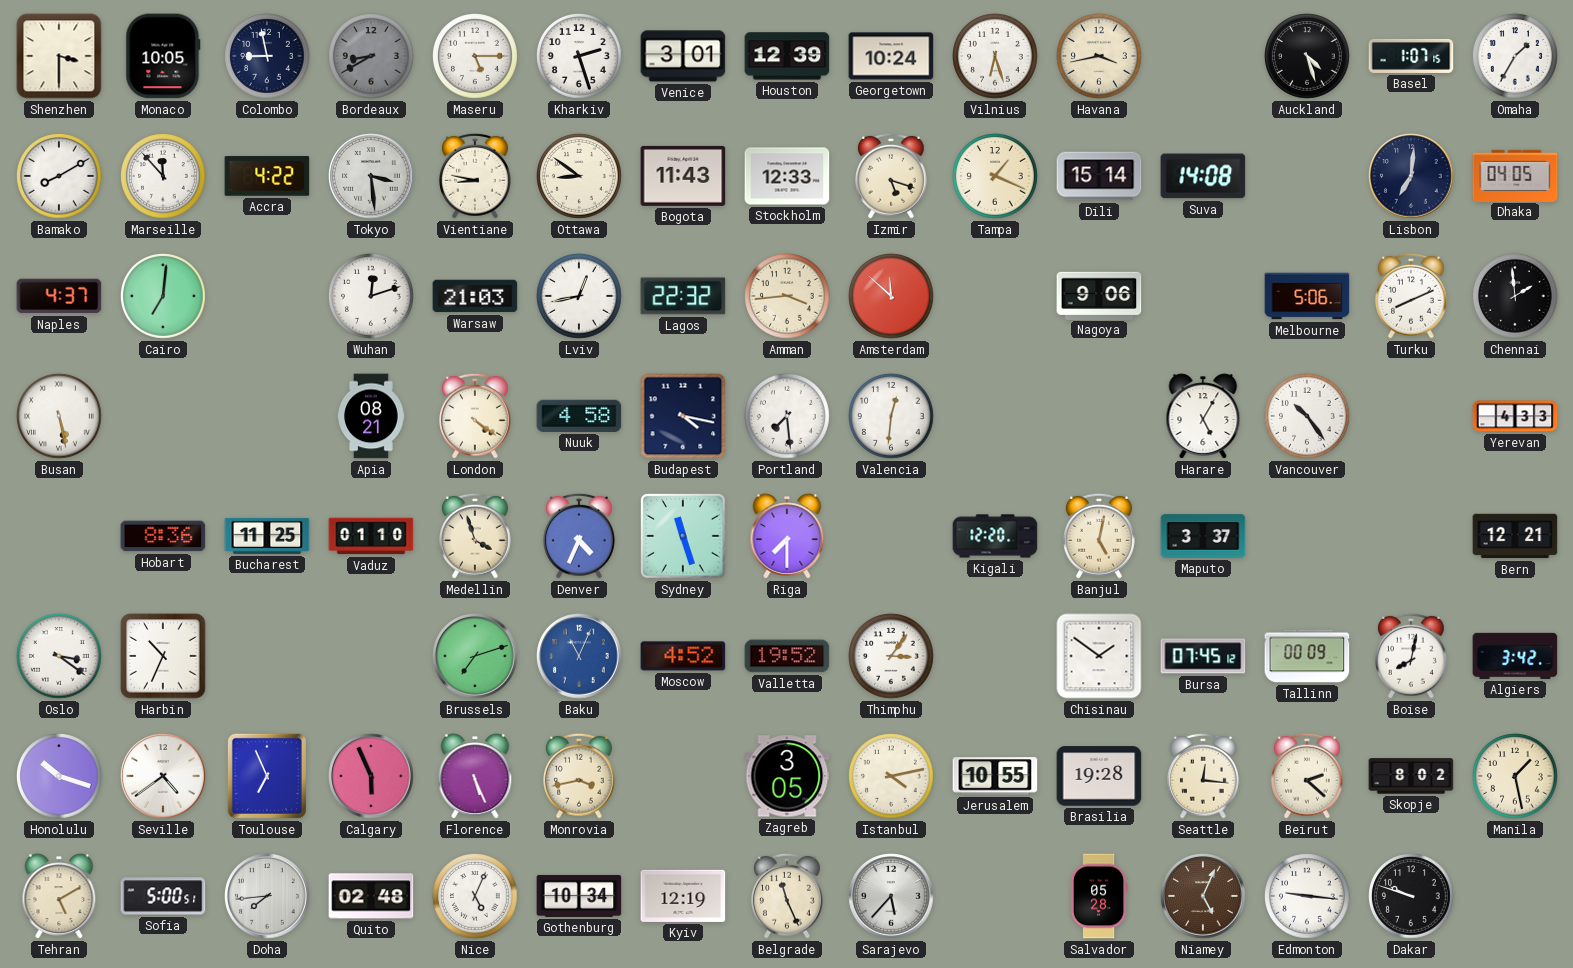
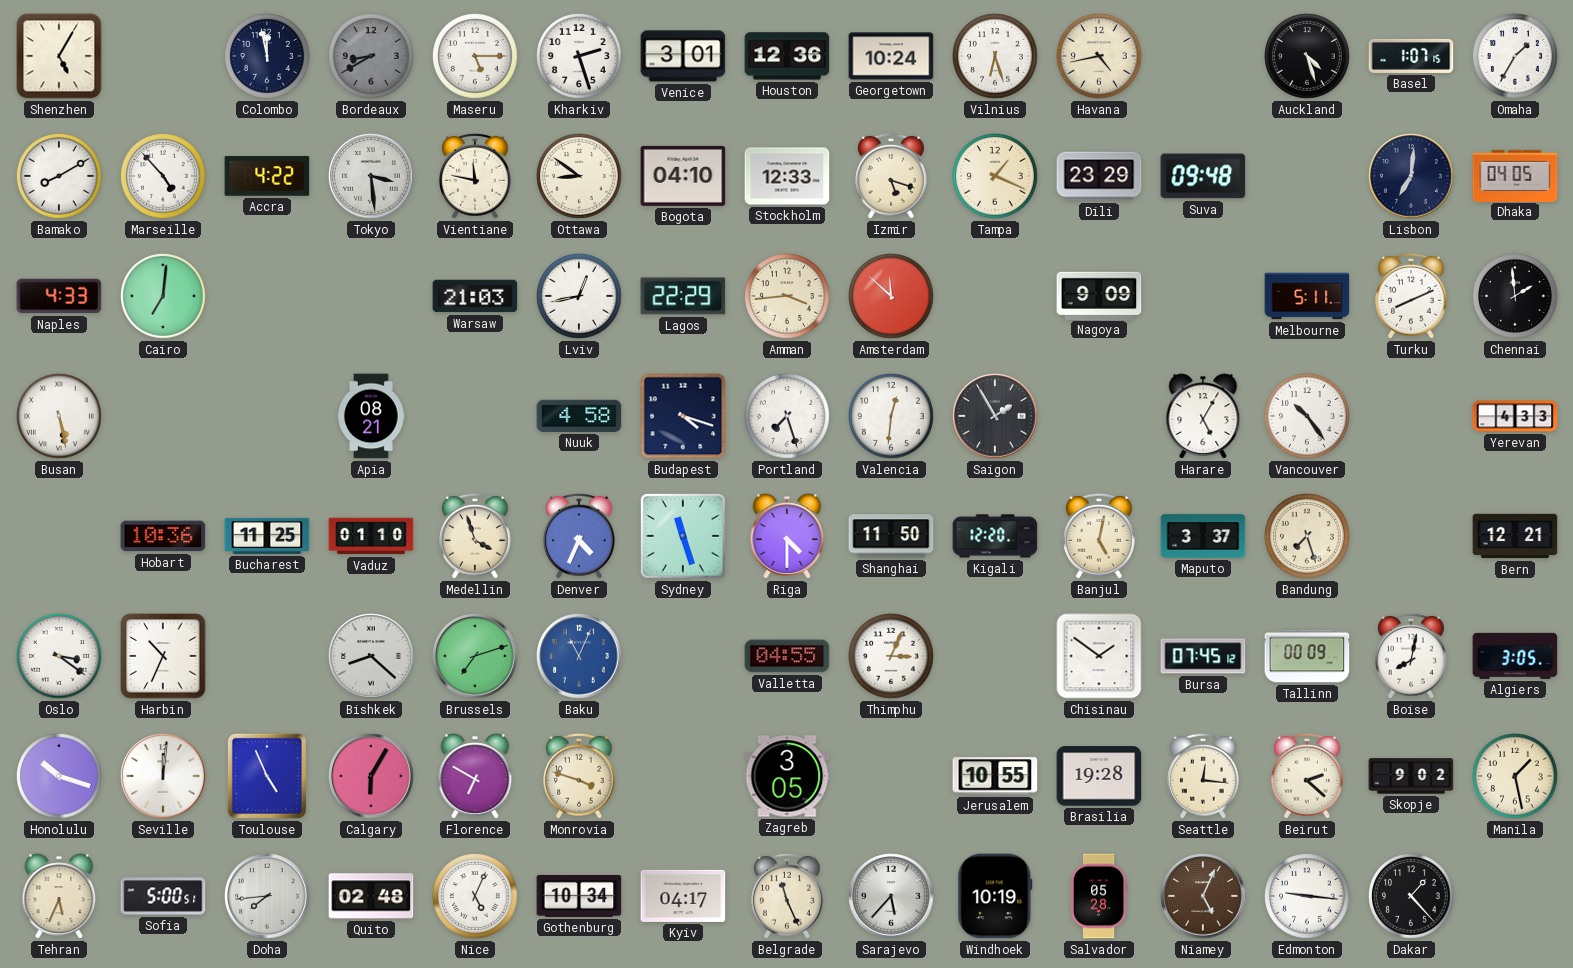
Shenzhen: 3:30 -> 5:05
Monaco: 10:05 -> none
Colombo: 8:58 -> 11:58
Houston: 12:39 -> 12:36
Havana: 3:43 -> 4:43
Marseille: 11:53 -> 4:53
Vientiane: 8:47 -> 11:47
Bogota: 11:43 -> 04:10
Dili: 15:14 -> 23:29
Suva: 14:08 -> 09:48
Naples: 4:37 -> 4:33
Wuhan: 12:12 -> none
Lagos: 22:32 -> 22:29
Nagoya: 9:06 -> 9:09
Melbourne: 5:06 -> 5:11
London: 4:21 -> none
Budapest: 4:17 -> 4:18
Portland: 7:29 -> 7:27
Saigon: none -> 1:55
Hobart: 8:36 -> 10:36
Riga: 7:30 -> 4:30
Shanghai: none -> 11:50
Bandung: none -> 7:27
Bishkek: none -> 8:22
Moscow: 4:52 -> none
Valletta: 19:52 -> 04:55
Thimphu: 3:06 -> 3:04
Algiers: 3:42 -> 3:05
Seville: 4:39 -> 12:01
Toulouse: 6:56 -> 4:56
Calgary: 5:56 -> 6:05
Florence: 5:26 -> 6:50
Monrovia: 3:43 -> 3:48
Istanbul: 4:13 -> none
Skopje: 8:02 -> 9:02
Tehran: 5:10 -> 5:34
Kyiv: 12:19 -> 04:17
Windhoek: none -> 10:19
Dakar: 9:48 -> 1:23
